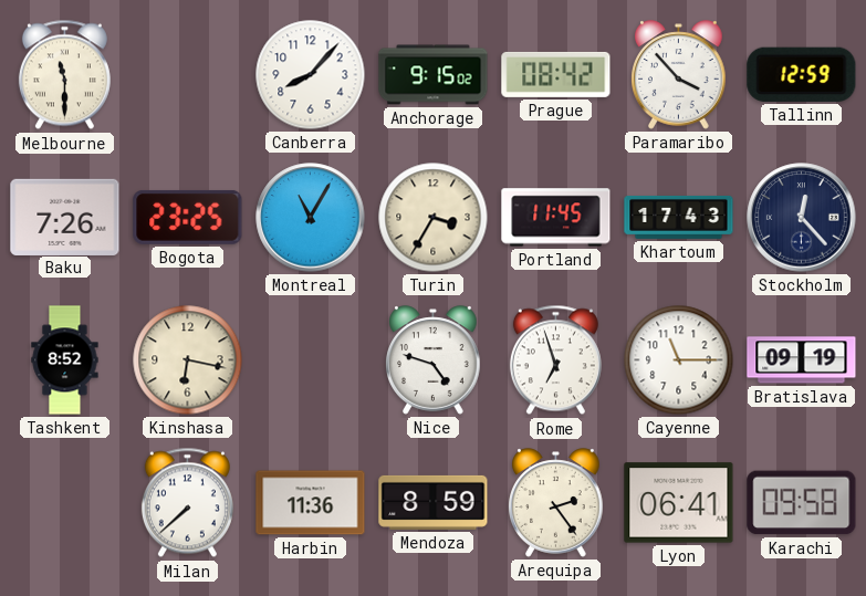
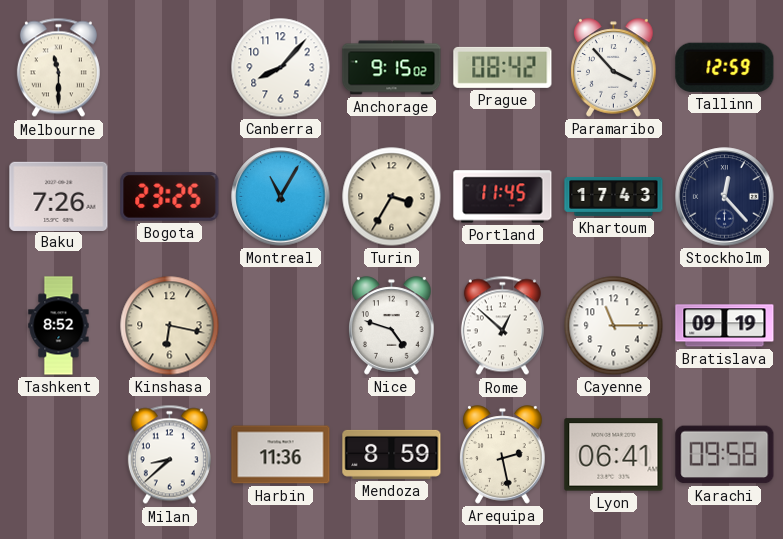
Rome: 6:57 -> 12:52
Milan: 7:38 -> 8:38
Arequipa: 2:24 -> 2:28
